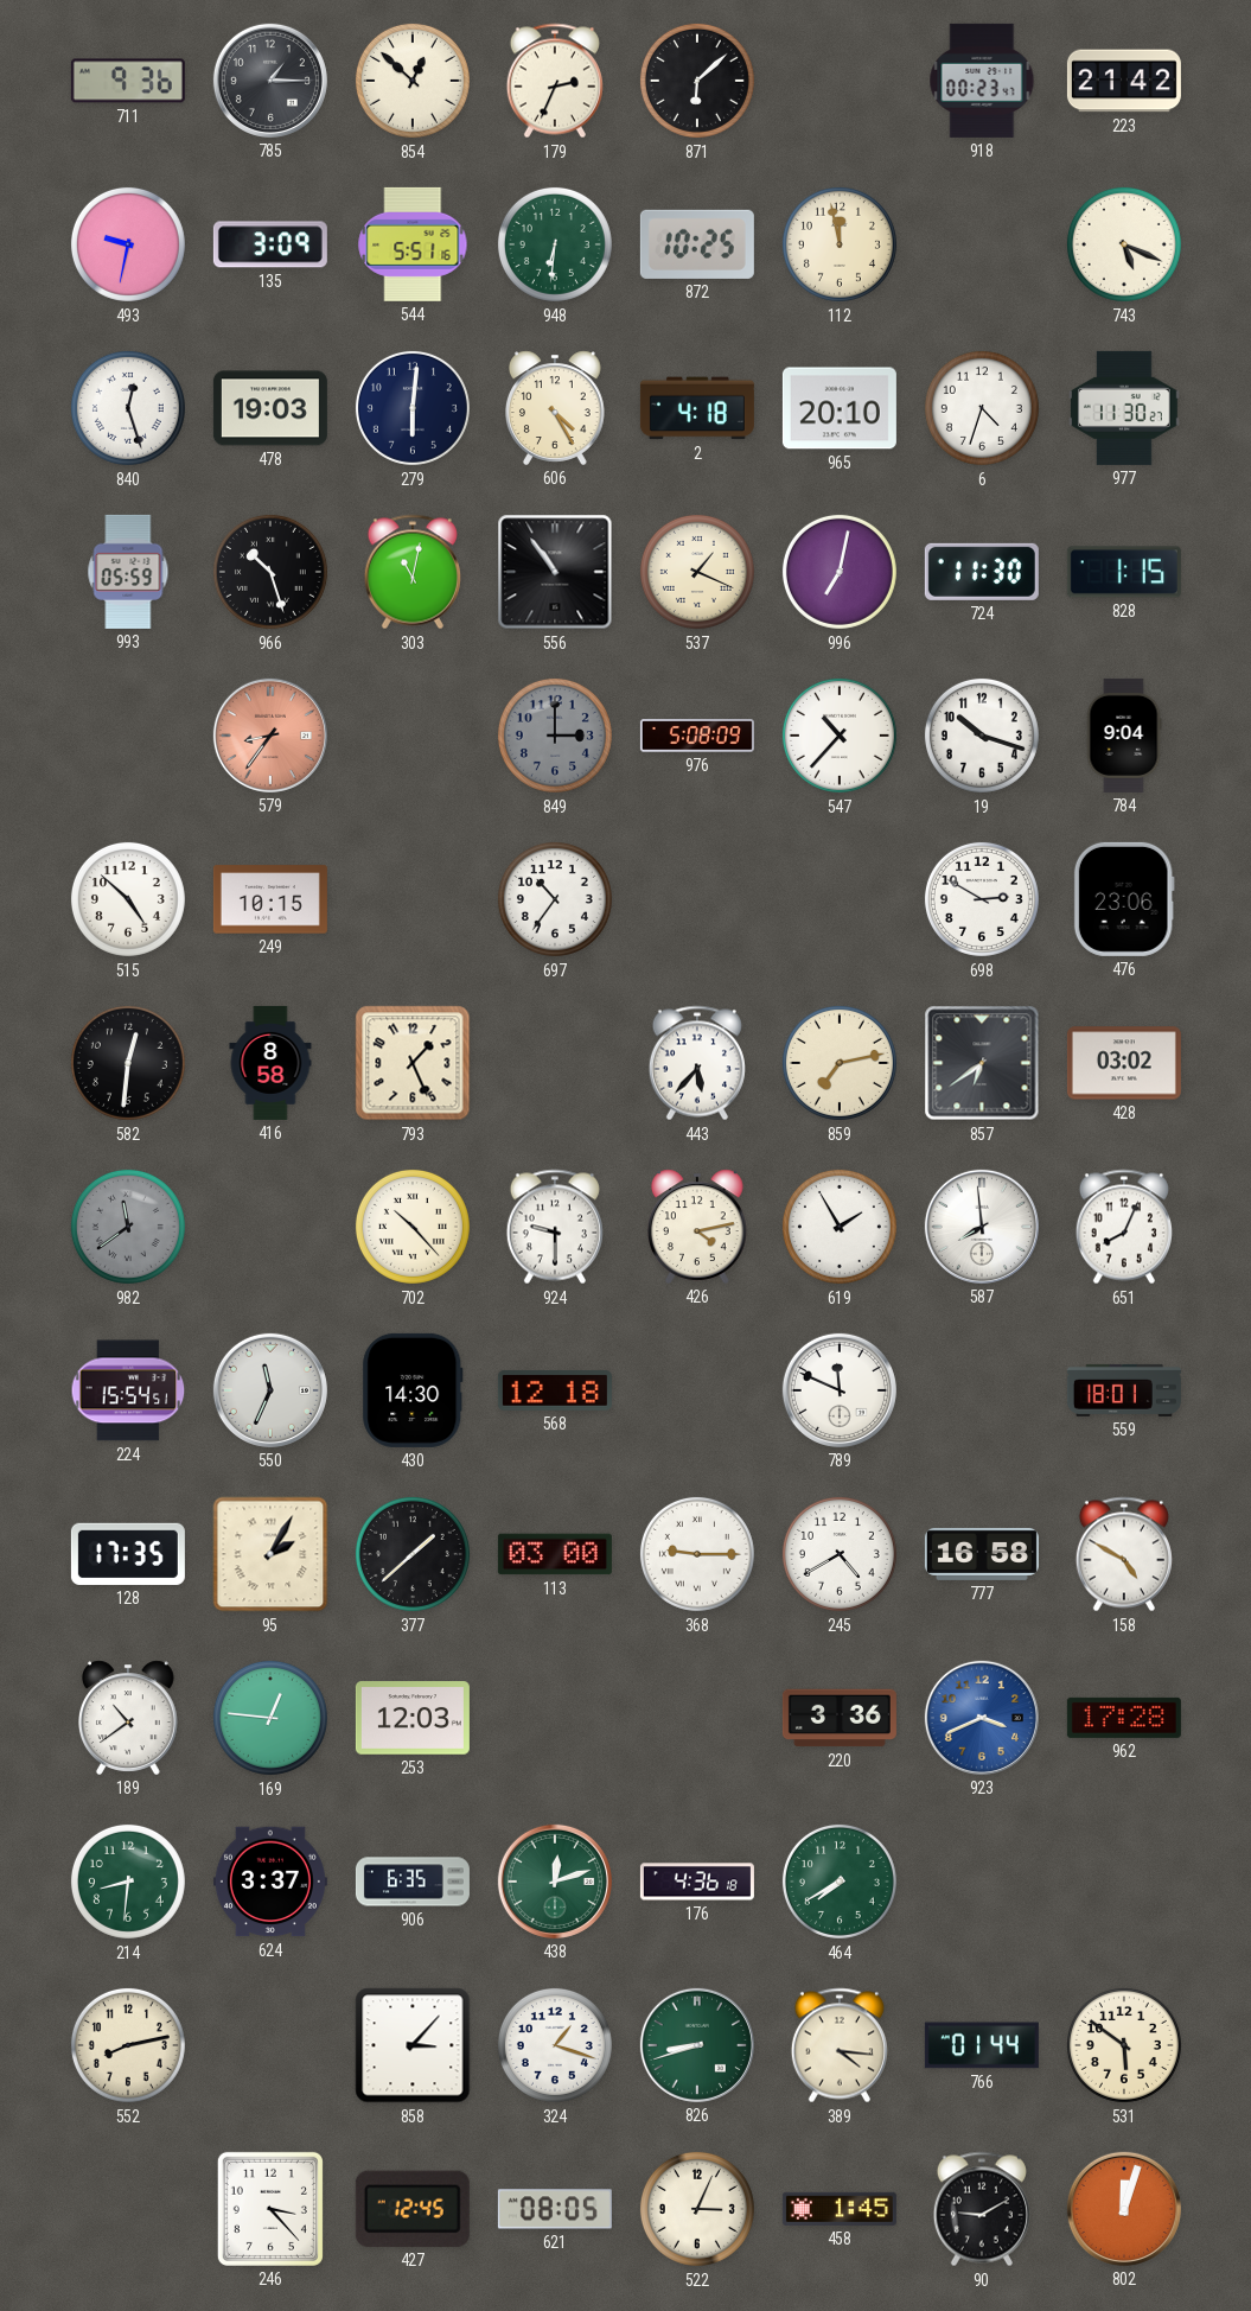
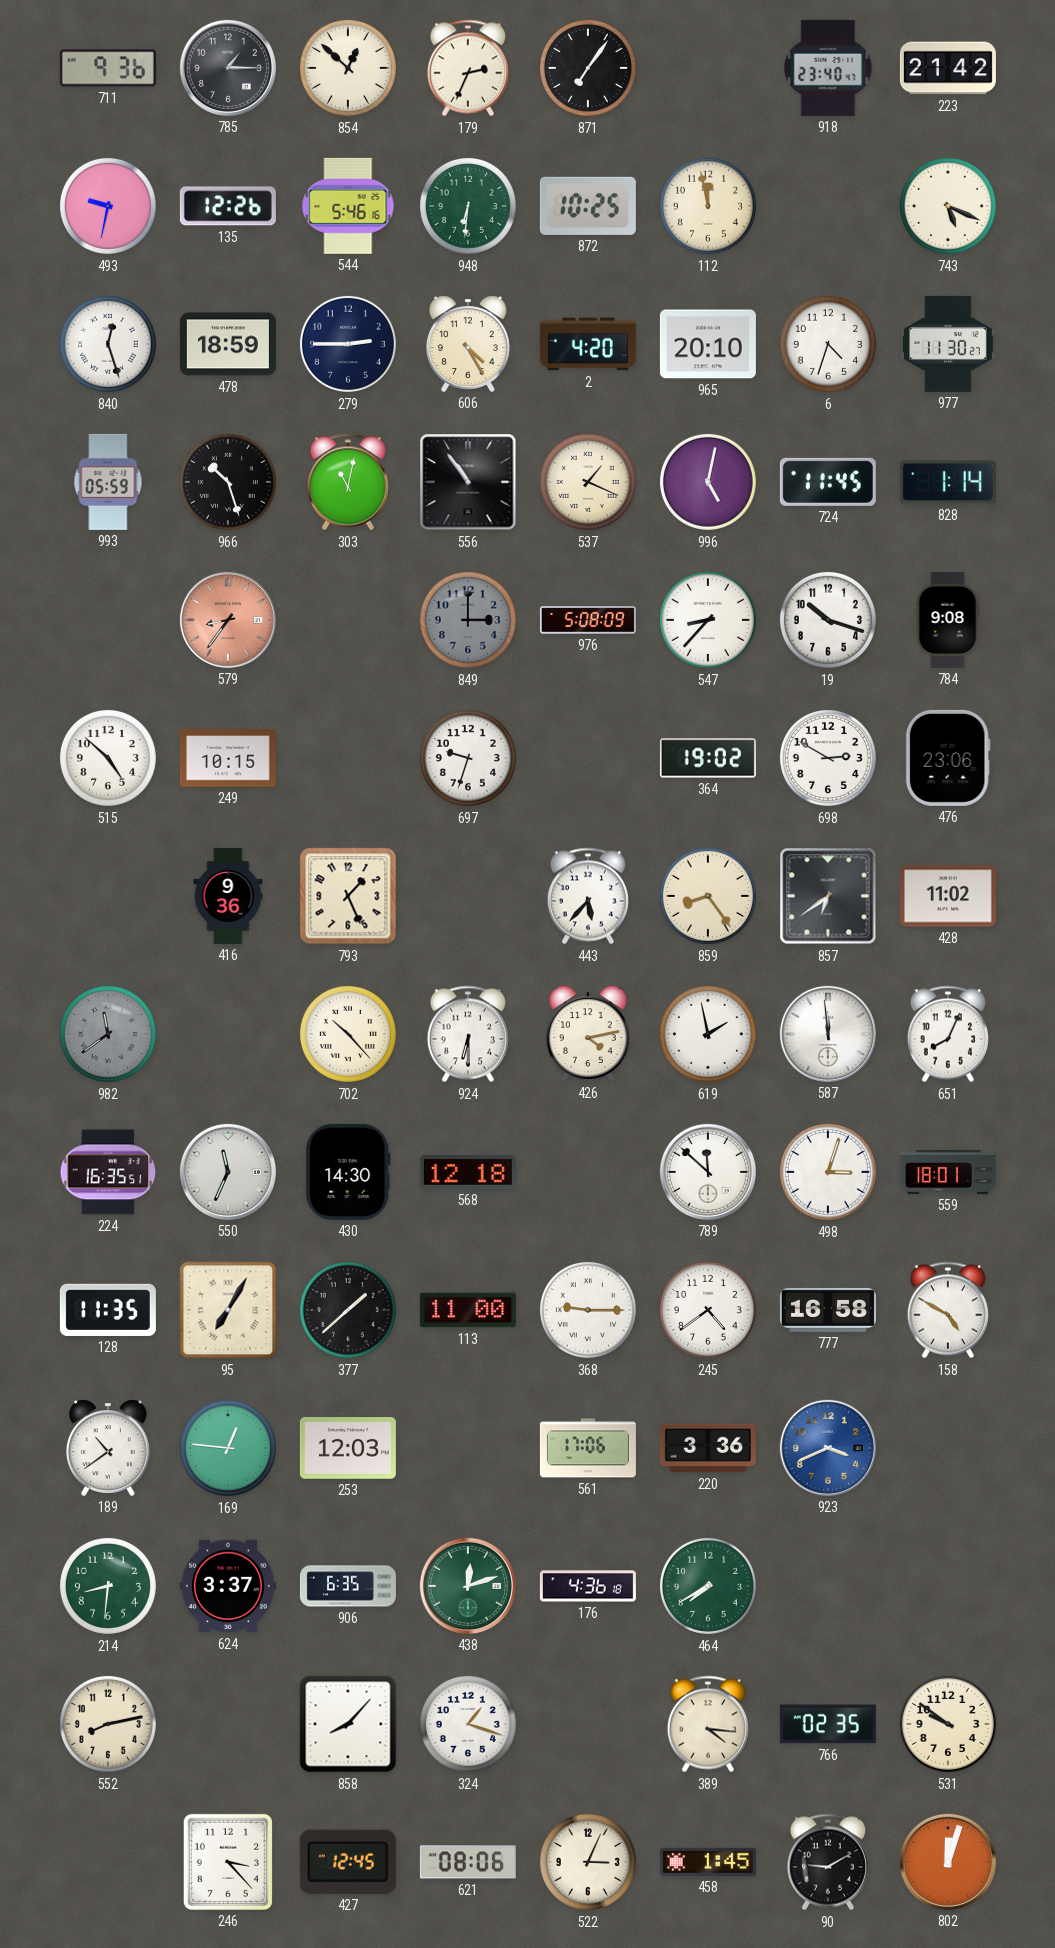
871: 6:08 -> 7:06
918: 00:23 -> 23:40
135: 3:09 -> 12:26
544: 5:51 -> 5:46
478: 19:03 -> 18:59
279: 6:01 -> 2:45
2: 4:18 -> 4:20
996: 7:02 -> 5:02
724: 11:30 -> 11:45
828: 1:15 -> 1:14
547: 10:37 -> 8:37
784: 9:04 -> 9:08
697: 10:36 -> 9:33
364: none -> 19:02
582: 12:31 -> none
416: 8:58 -> 9:36
859: 7:13 -> 8:24
428: 03:02 -> 11:02
924: 9:30 -> 6:30
619: 1:55 -> 1:58
587: 7:59 -> 11:59
224: 15:54 -> 16:35
789: 11:49 -> 11:52
498: none -> 3:03
128: 17:35 -> 11:35
95: 2:05 -> 7:05
113: 03:00 -> 11:00
245: 4:40 -> 4:39
561: none -> 17:06
962: 17:28 -> none
858: 3:07 -> 8:07
826: 8:42 -> none
766: 01:44 -> 02:35
531: 5:51 -> 9:51
621: 08:05 -> 08:06
